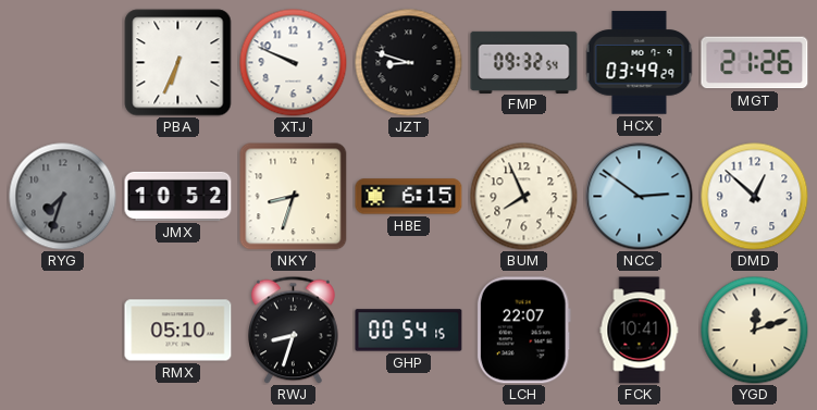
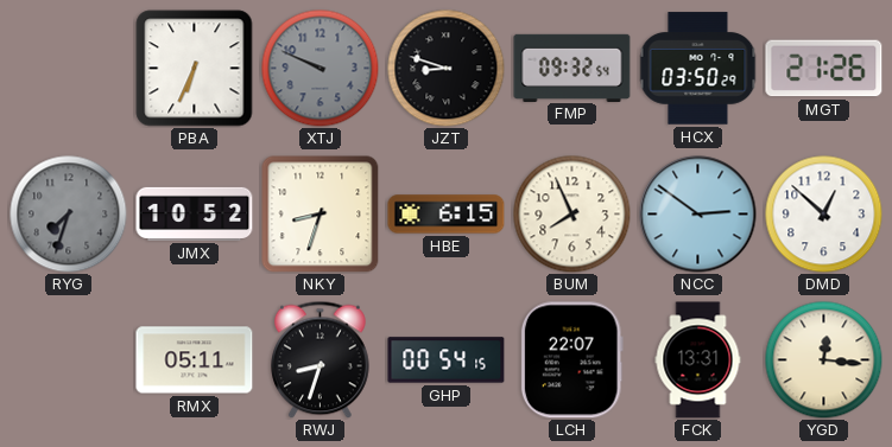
XTJ dial: white -> grey
HCX: 03:49 -> 03:50
RMX: 05:10 -> 05:11
FCK: 10:41 -> 13:31
YGD: 12:12 -> 12:16
